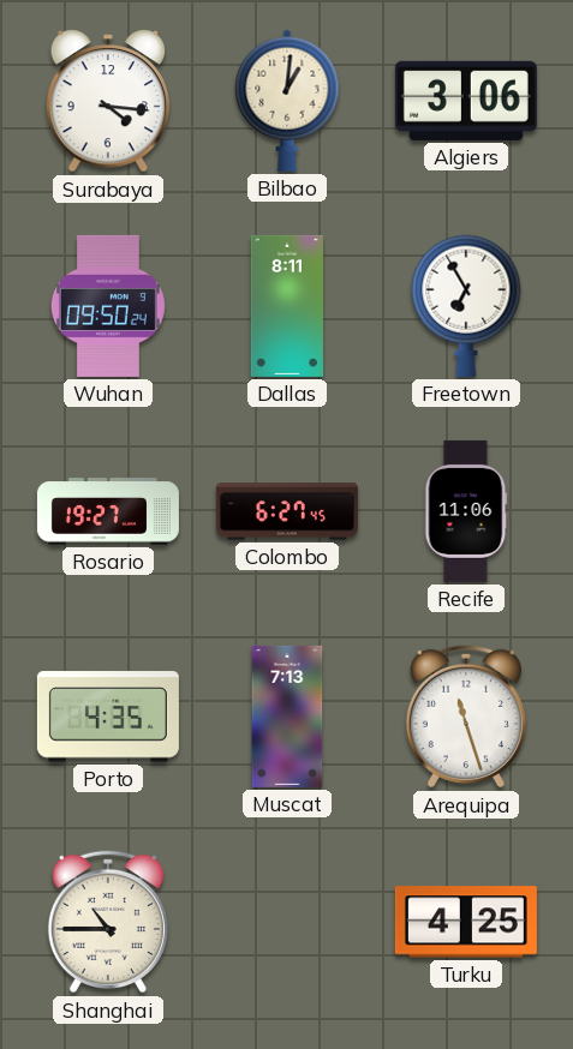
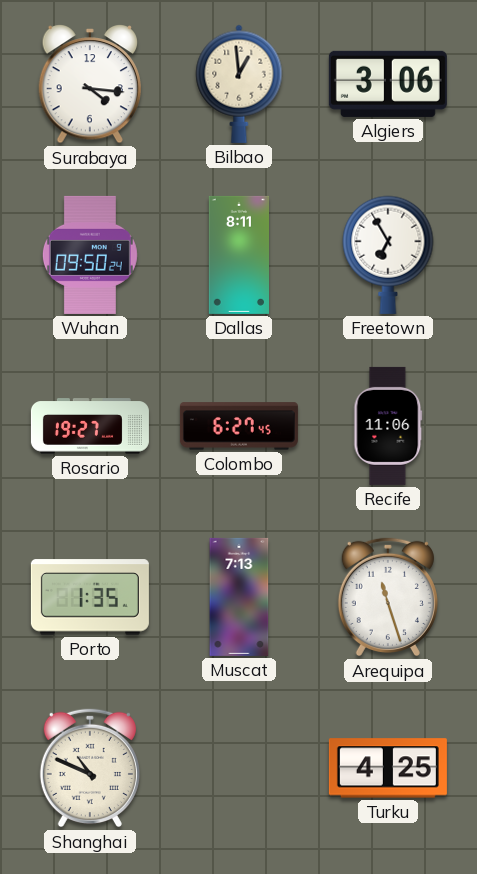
Bilbao: 1:01 -> 12:59
Porto: 4:35 -> 1:35
Shanghai: 10:45 -> 10:49
